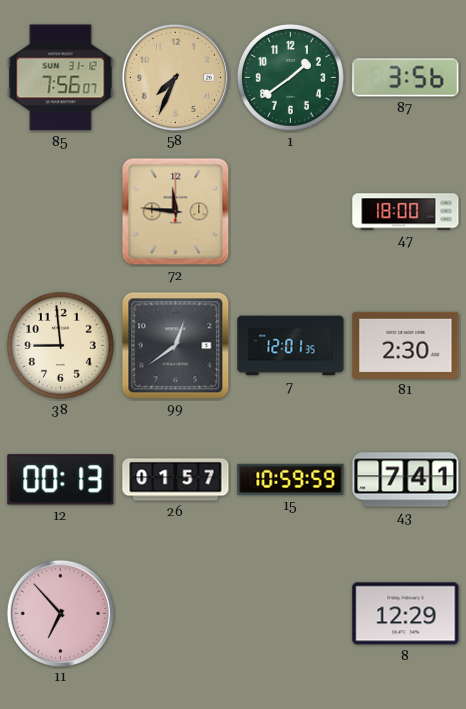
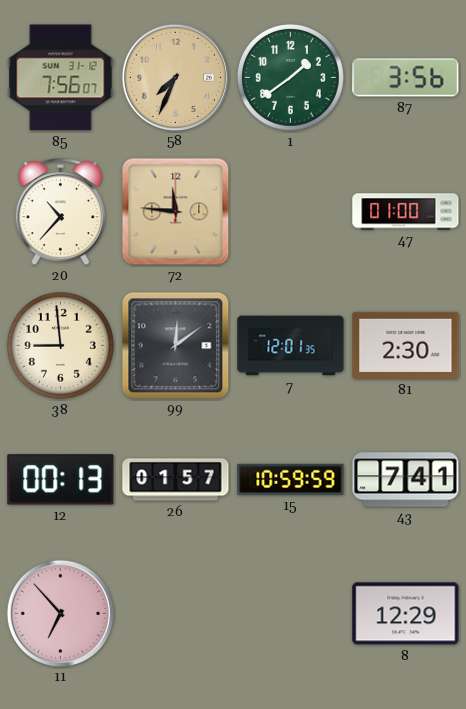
20: none -> 10:37
47: 18:00 -> 01:00
99: 12:39 -> 12:09
